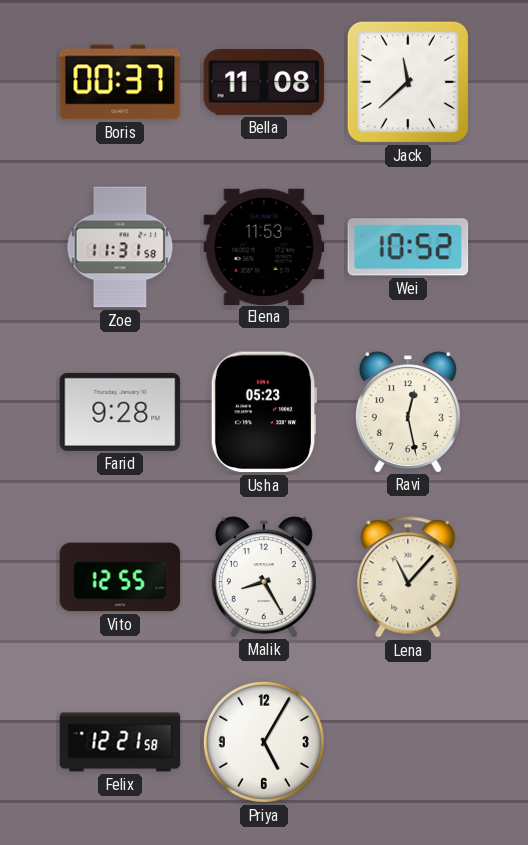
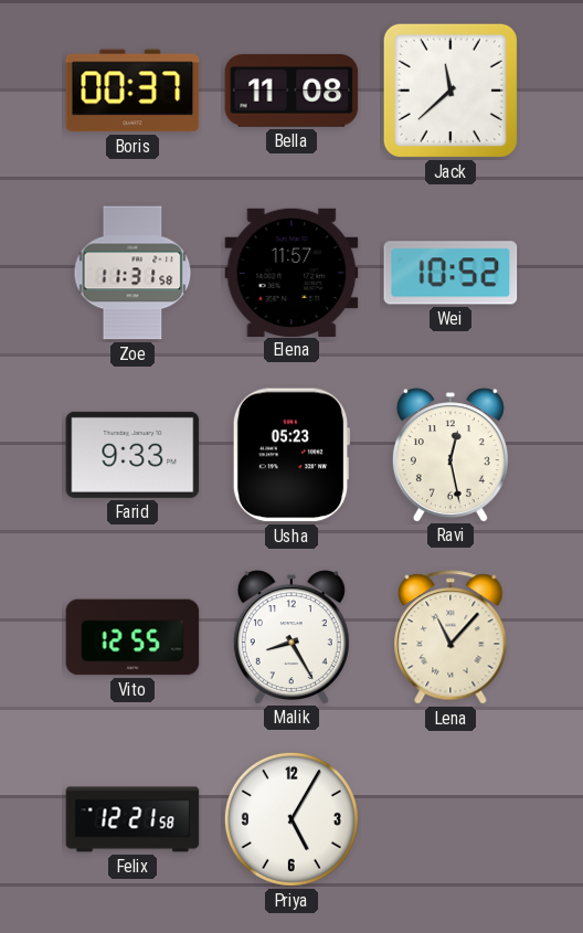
Elena: 11:53 -> 11:57
Farid: 9:28 -> 9:33
